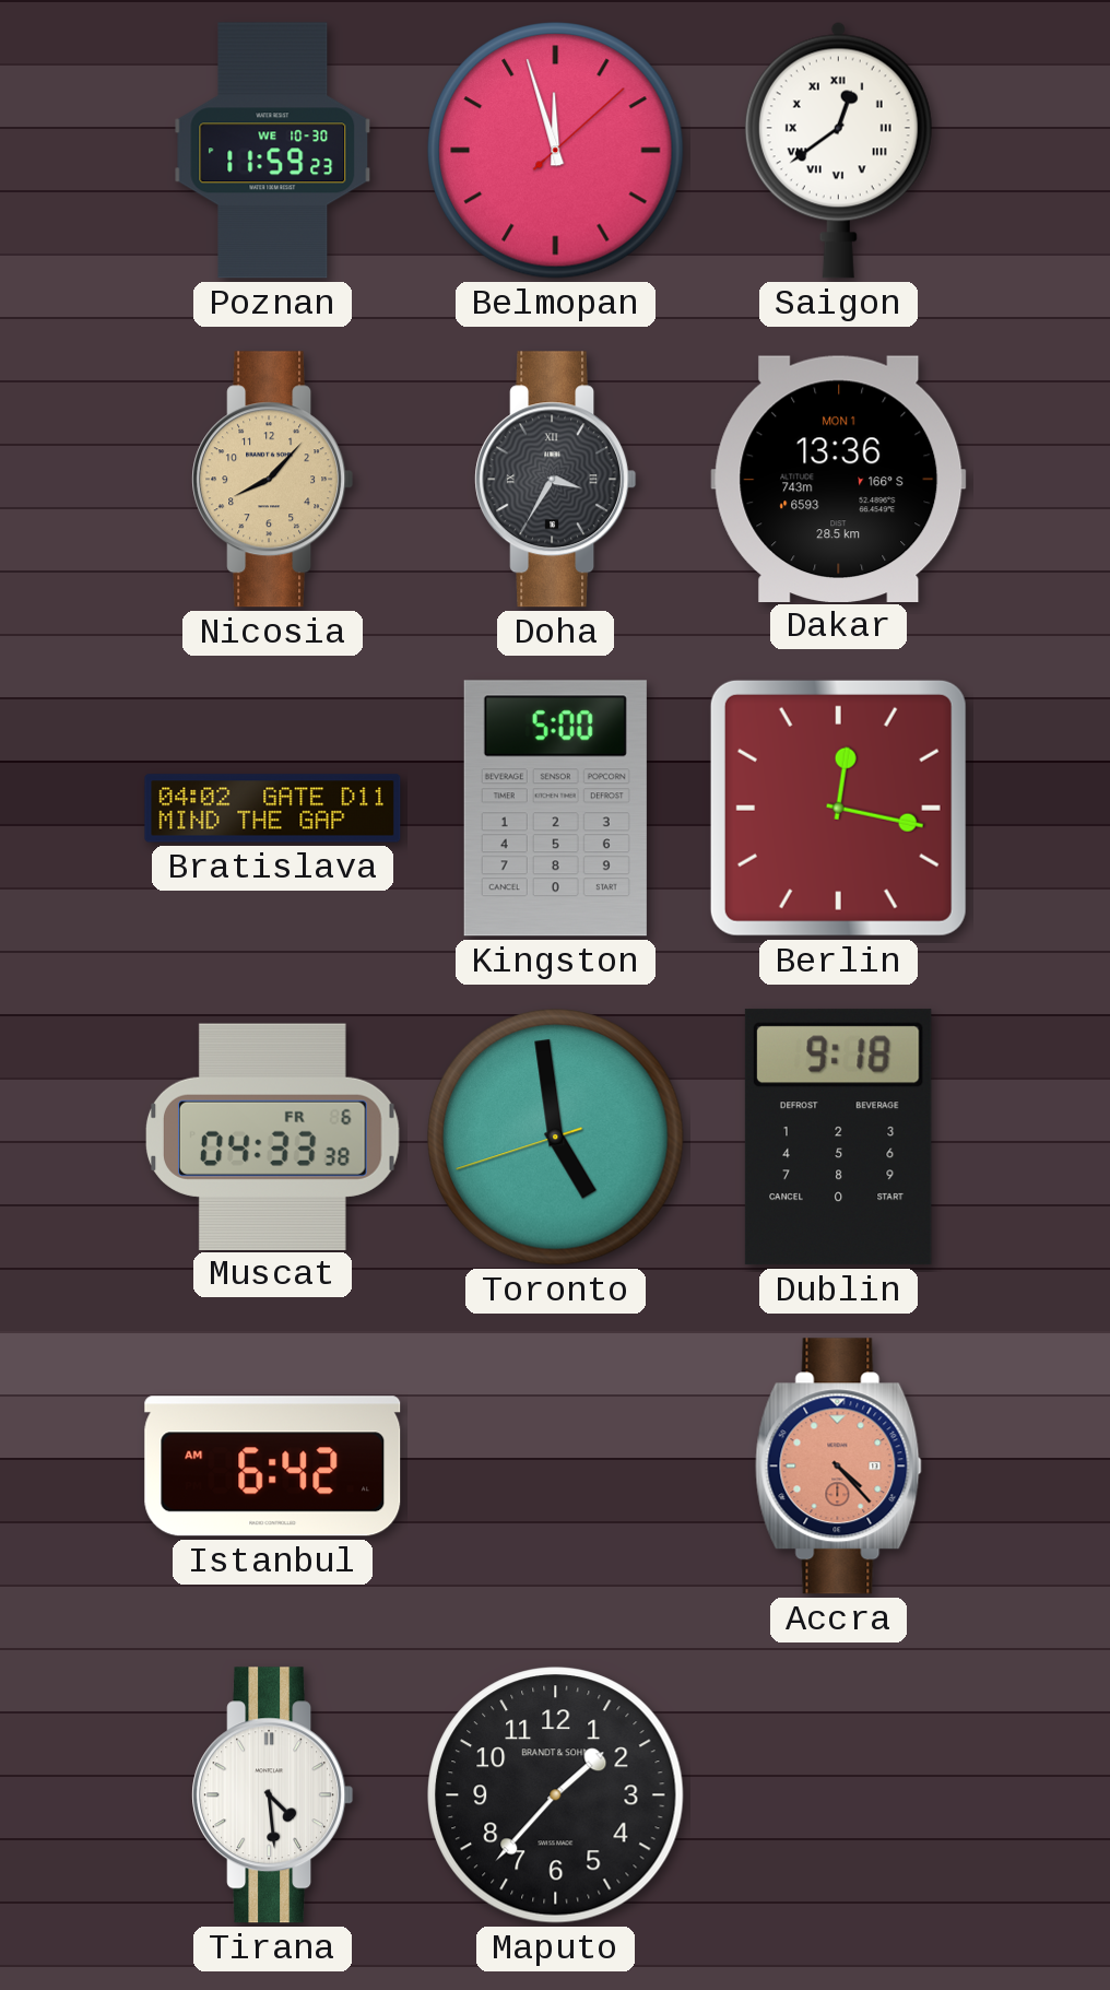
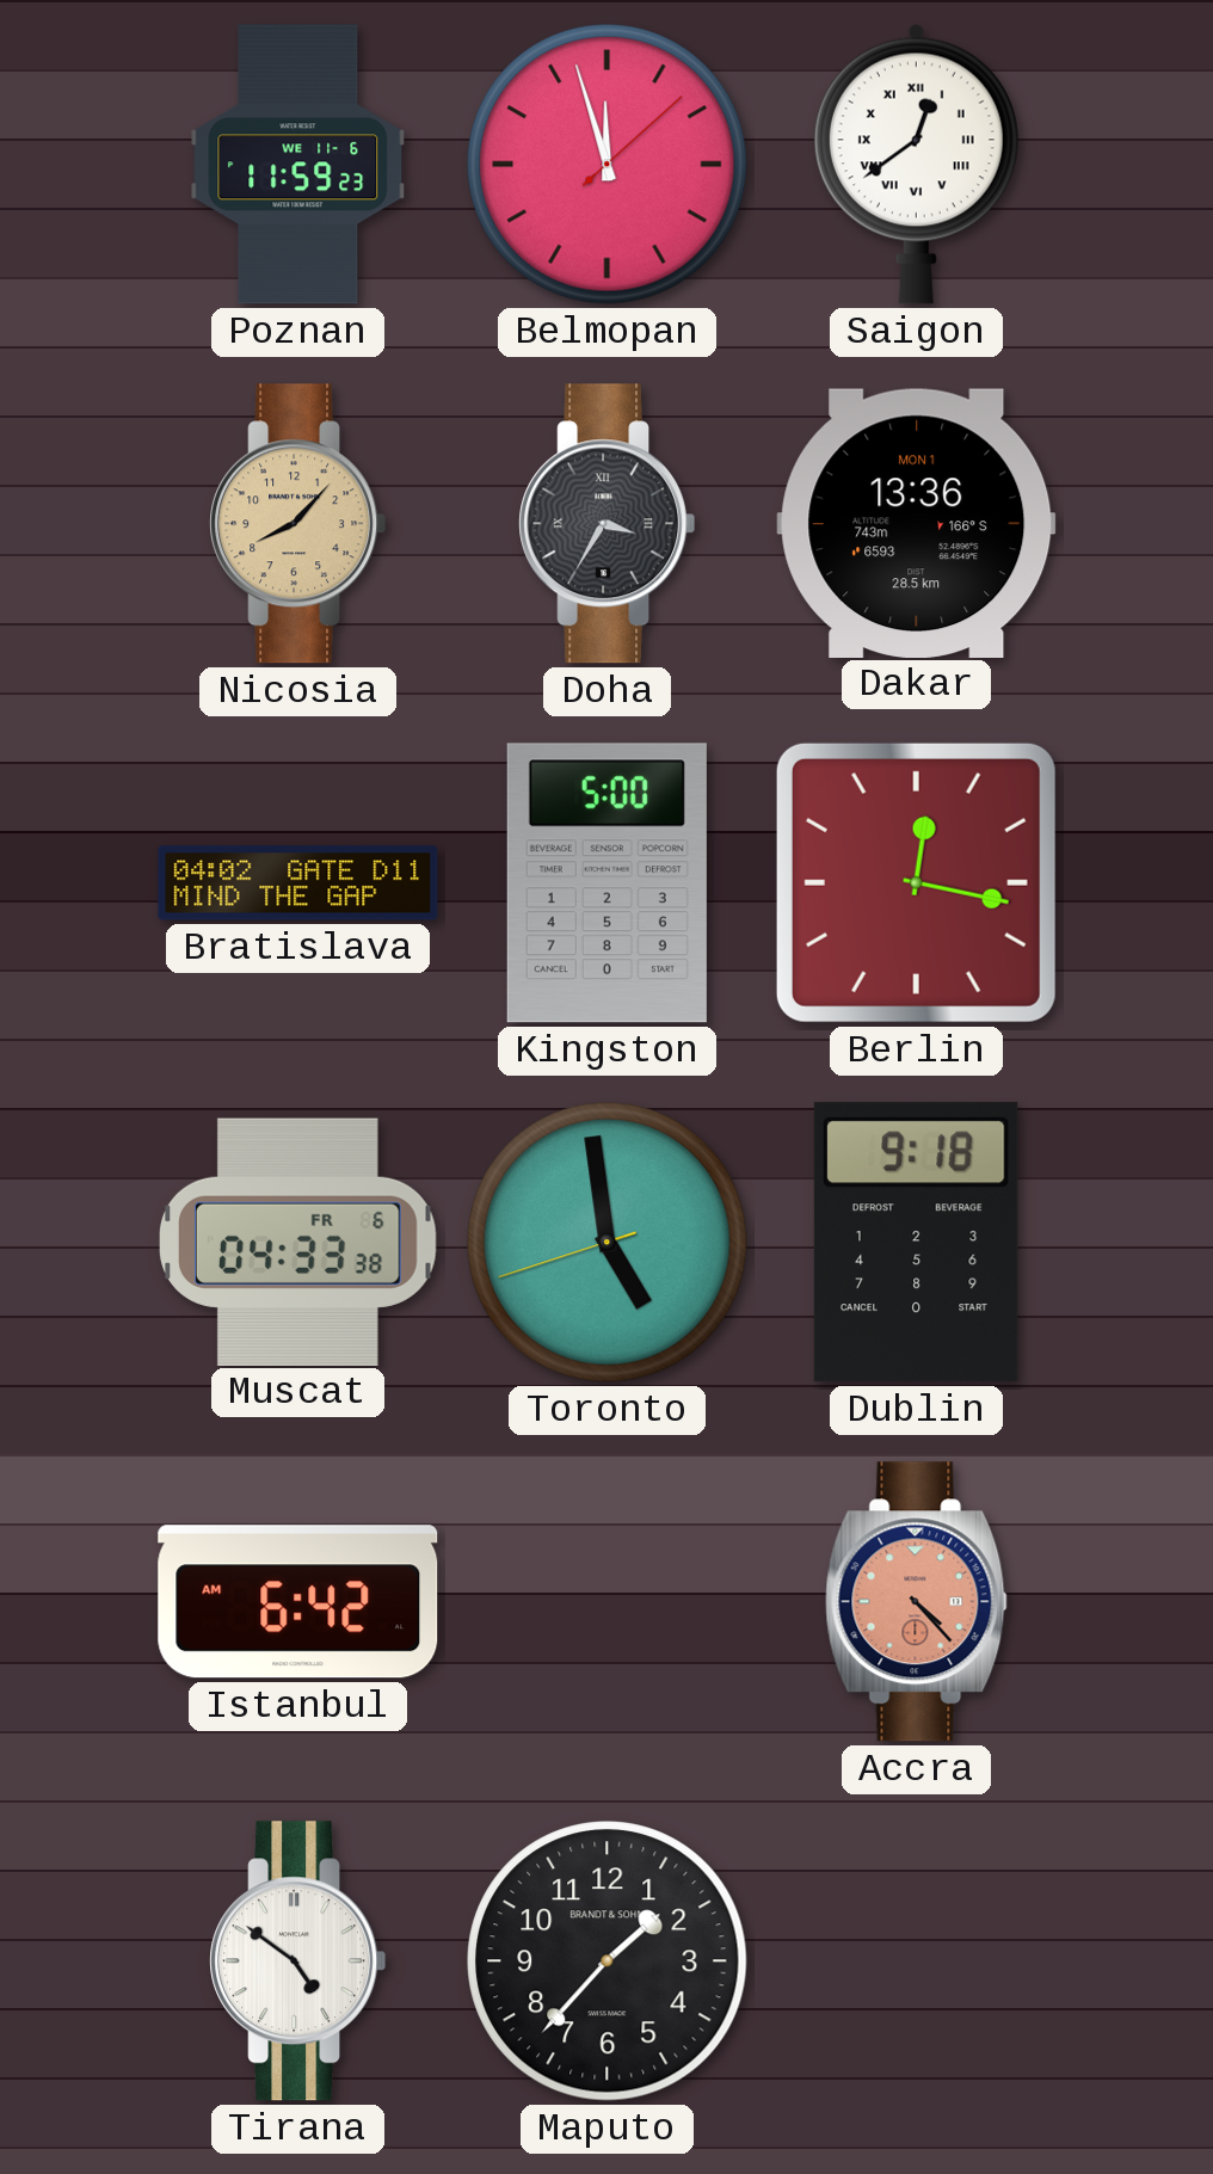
Poznan date: WE 10-30 -> WE 11-6
Tirana: 4:29 -> 4:51
